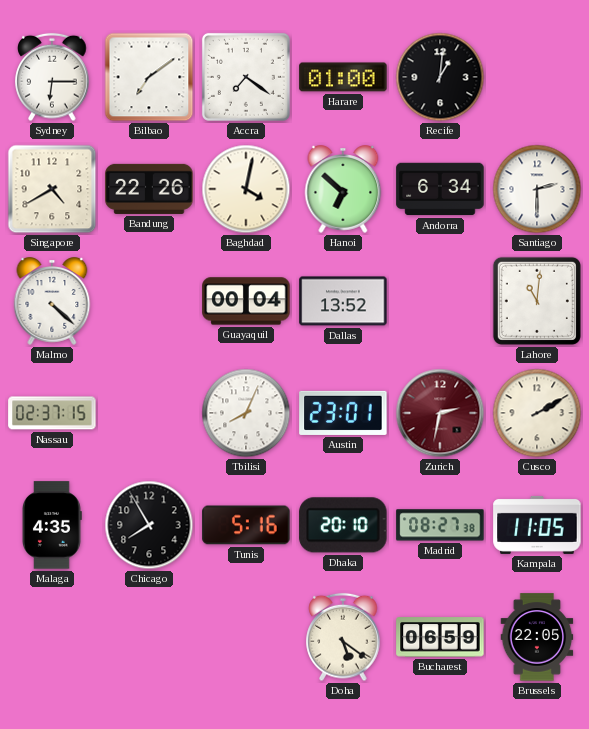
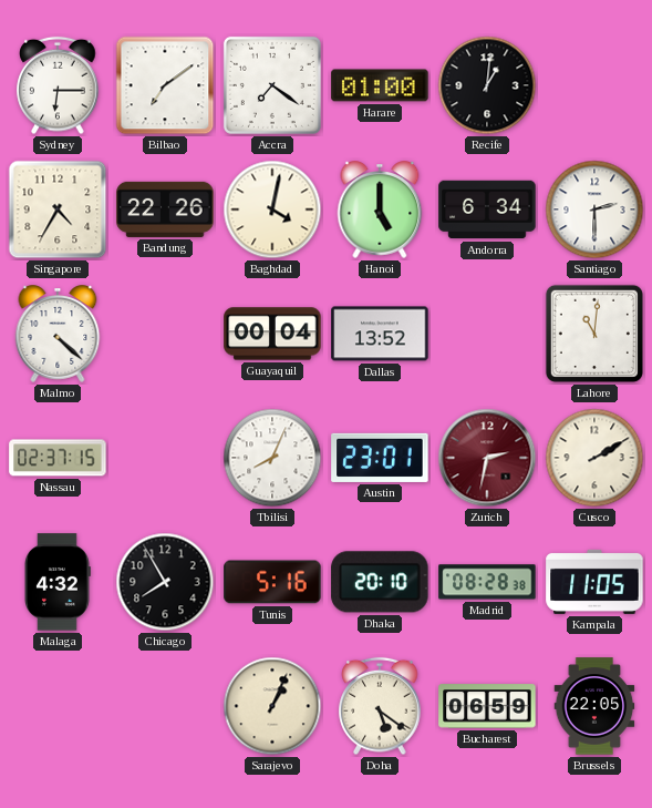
Singapore: 4:40 -> 4:35
Hanoi: 6:52 -> 5:00
Malaga: 4:35 -> 4:32
Madrid: 08:27 -> 08:28
Sarajevo: none -> 1:04
